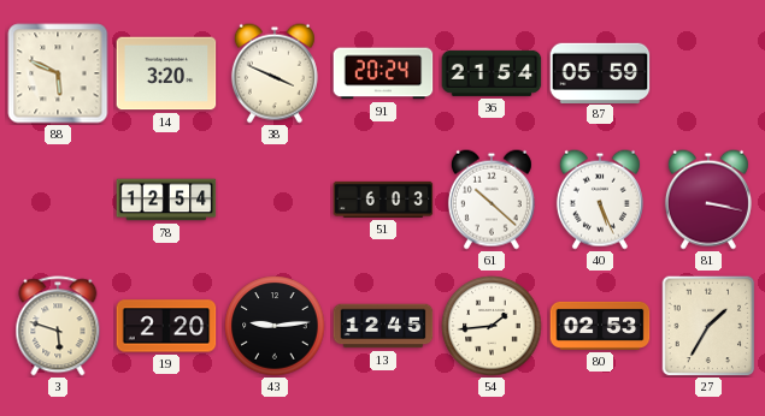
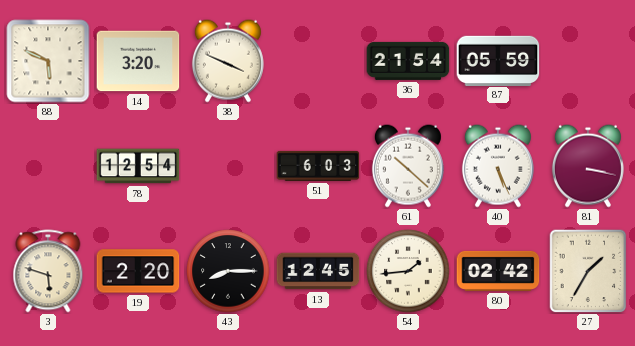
91: 20:24 -> none
43: 9:14 -> 8:15
80: 02:53 -> 02:42
